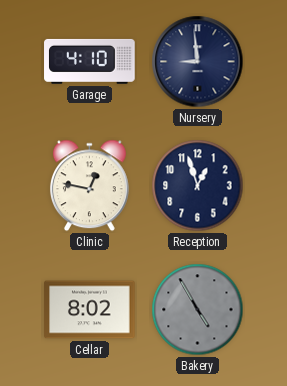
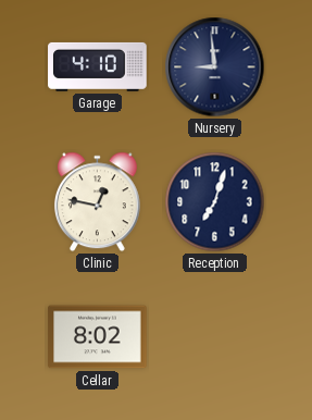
Reception: 12:57 -> 7:03
Bakery: 4:55 -> none
